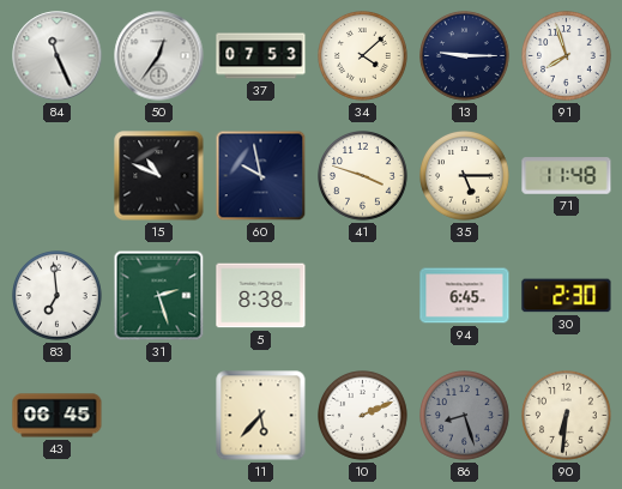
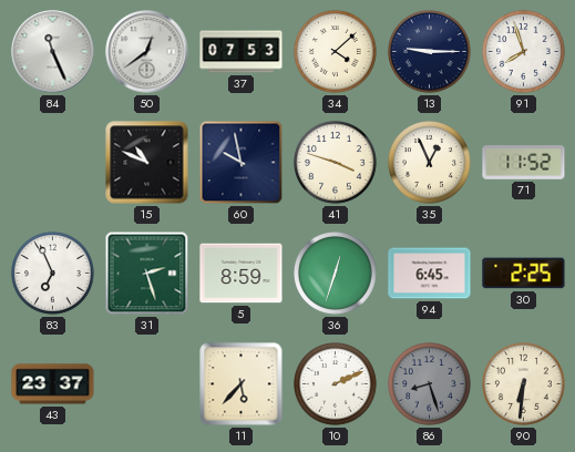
50: 12:36 -> 12:39
35: 5:15 -> 12:56
71: 11:48 -> 11:52
83: 6:59 -> 6:56
5: 8:38 -> 8:59
36: none -> 12:33
30: 2:30 -> 2:25
43: 06:45 -> 23:37
